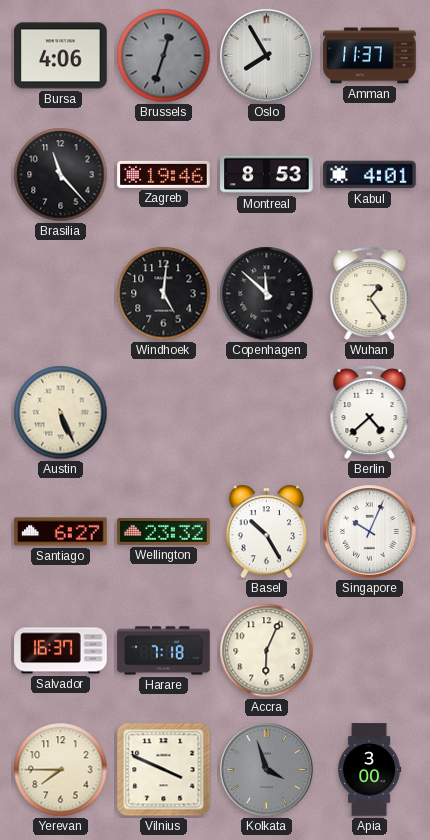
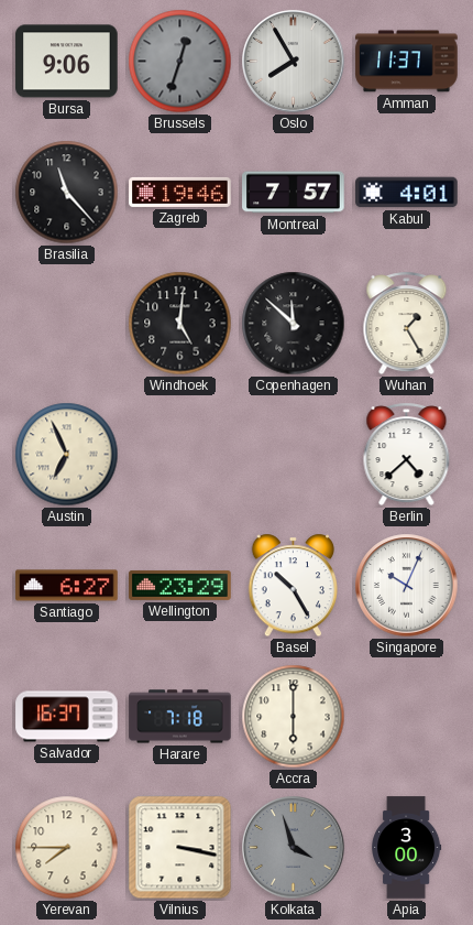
Bursa: 4:06 -> 9:06
Montreal: 8:53 -> 7:57
Wuhan: 1:24 -> 1:25
Austin: 5:26 -> 6:56
Wellington: 23:32 -> 23:29
Accra: 6:04 -> 6:00
Vilnius: 3:49 -> 3:17
